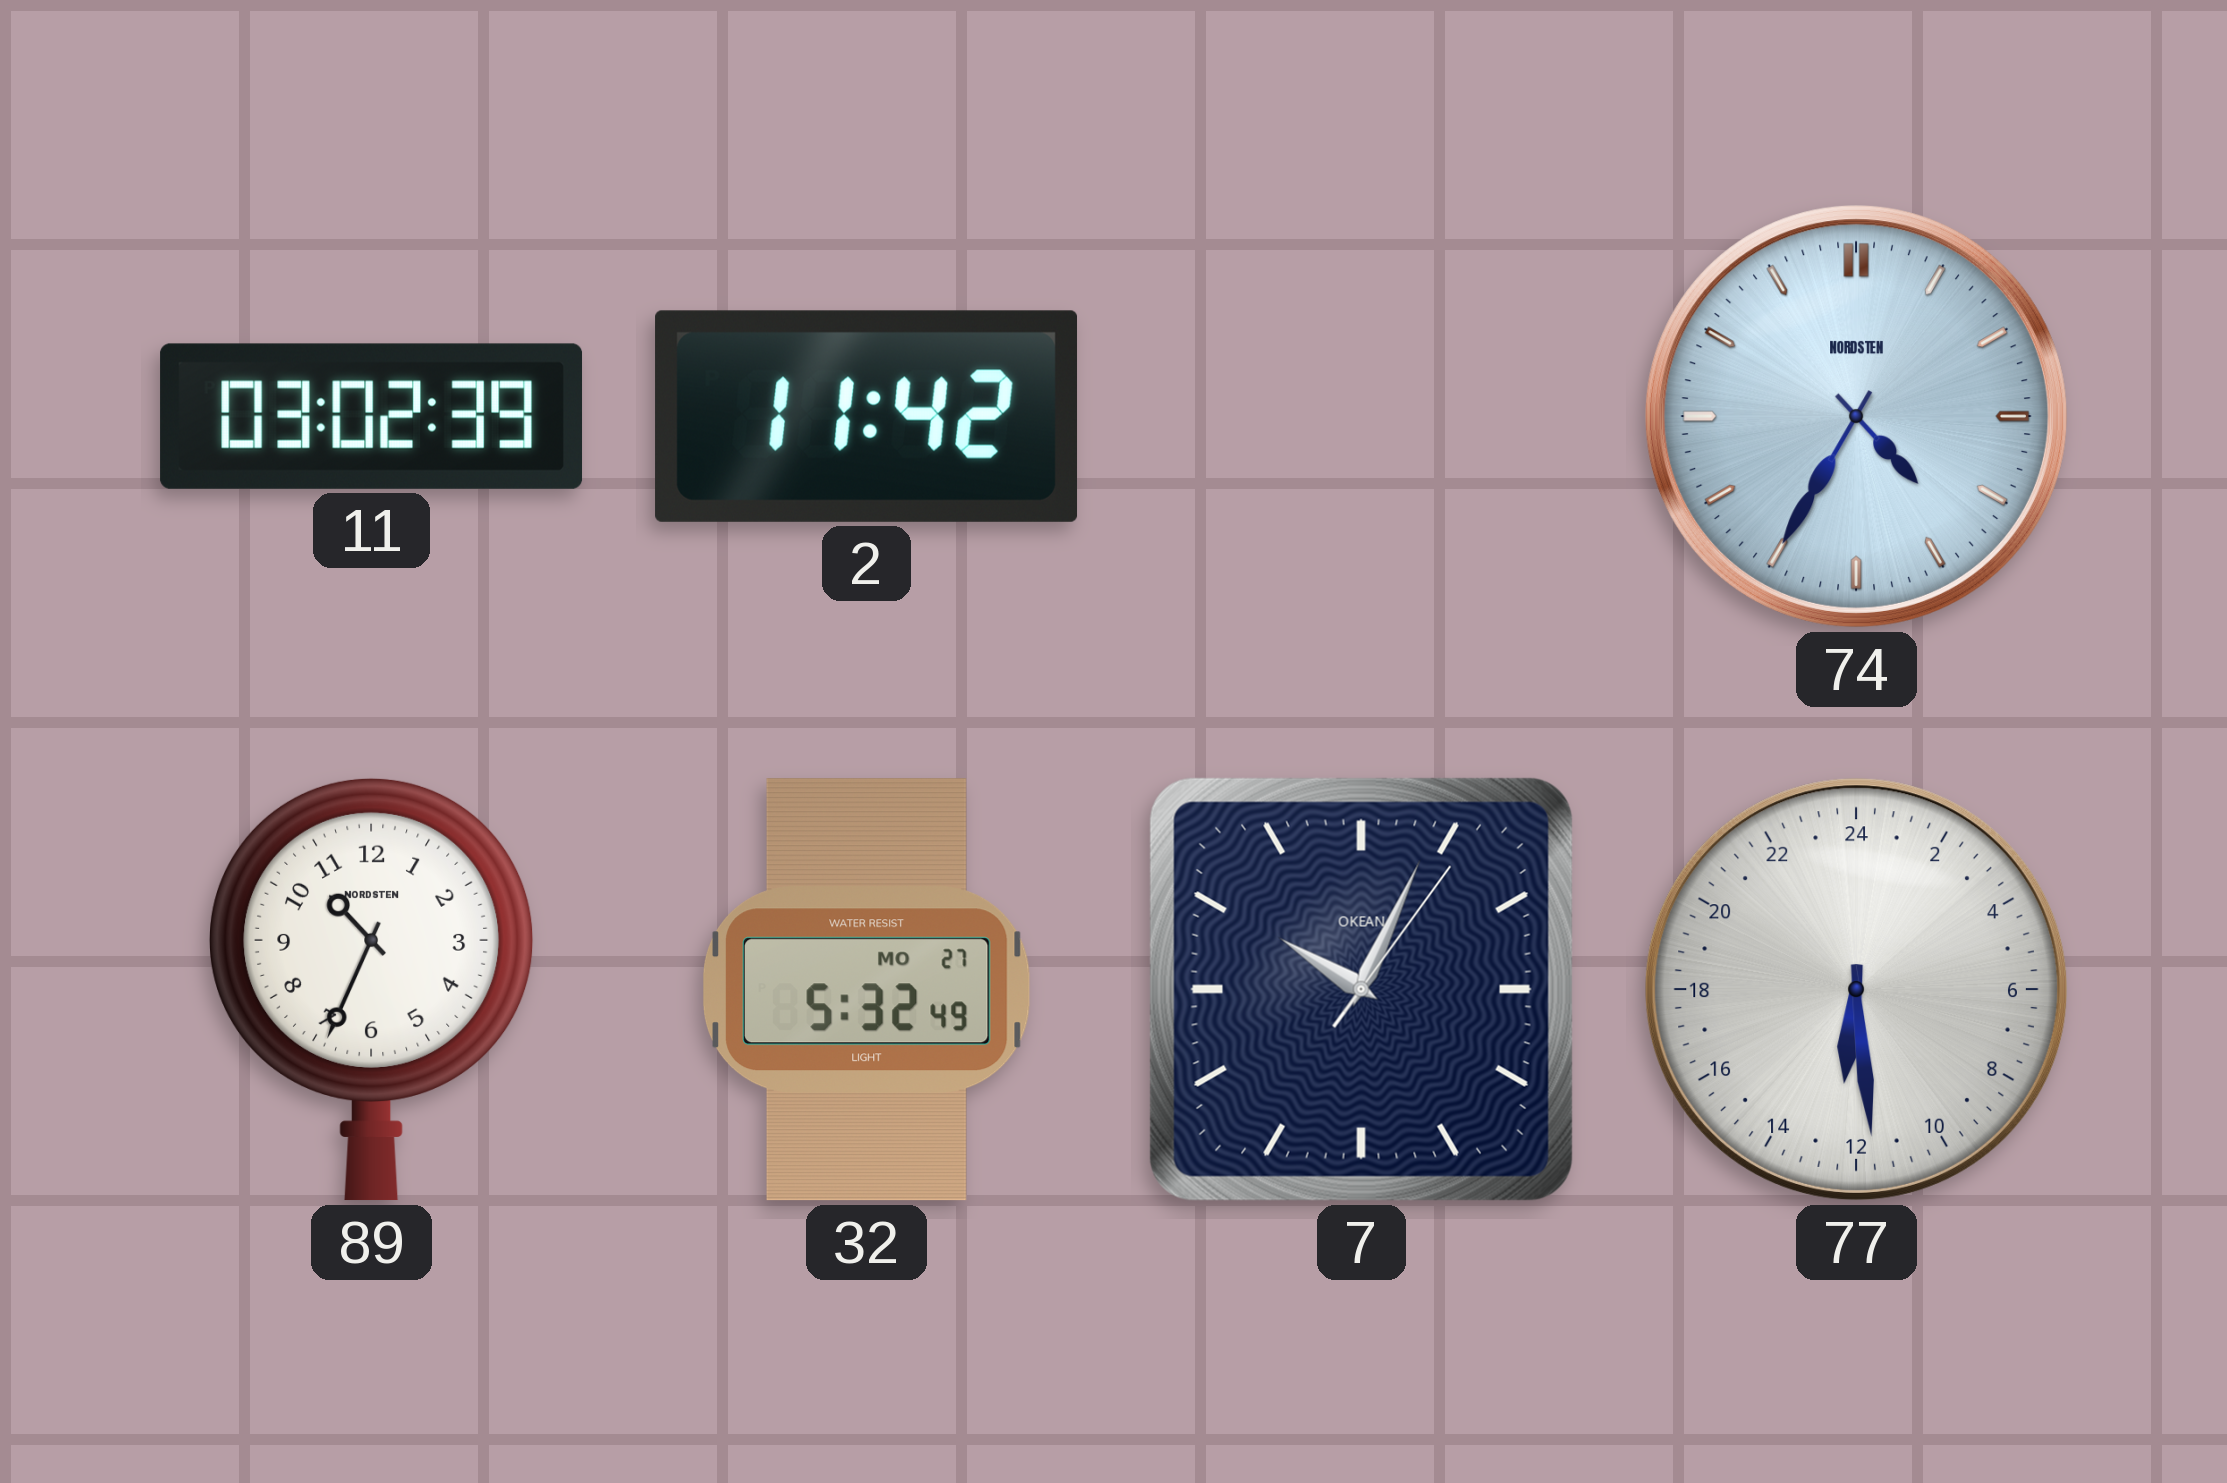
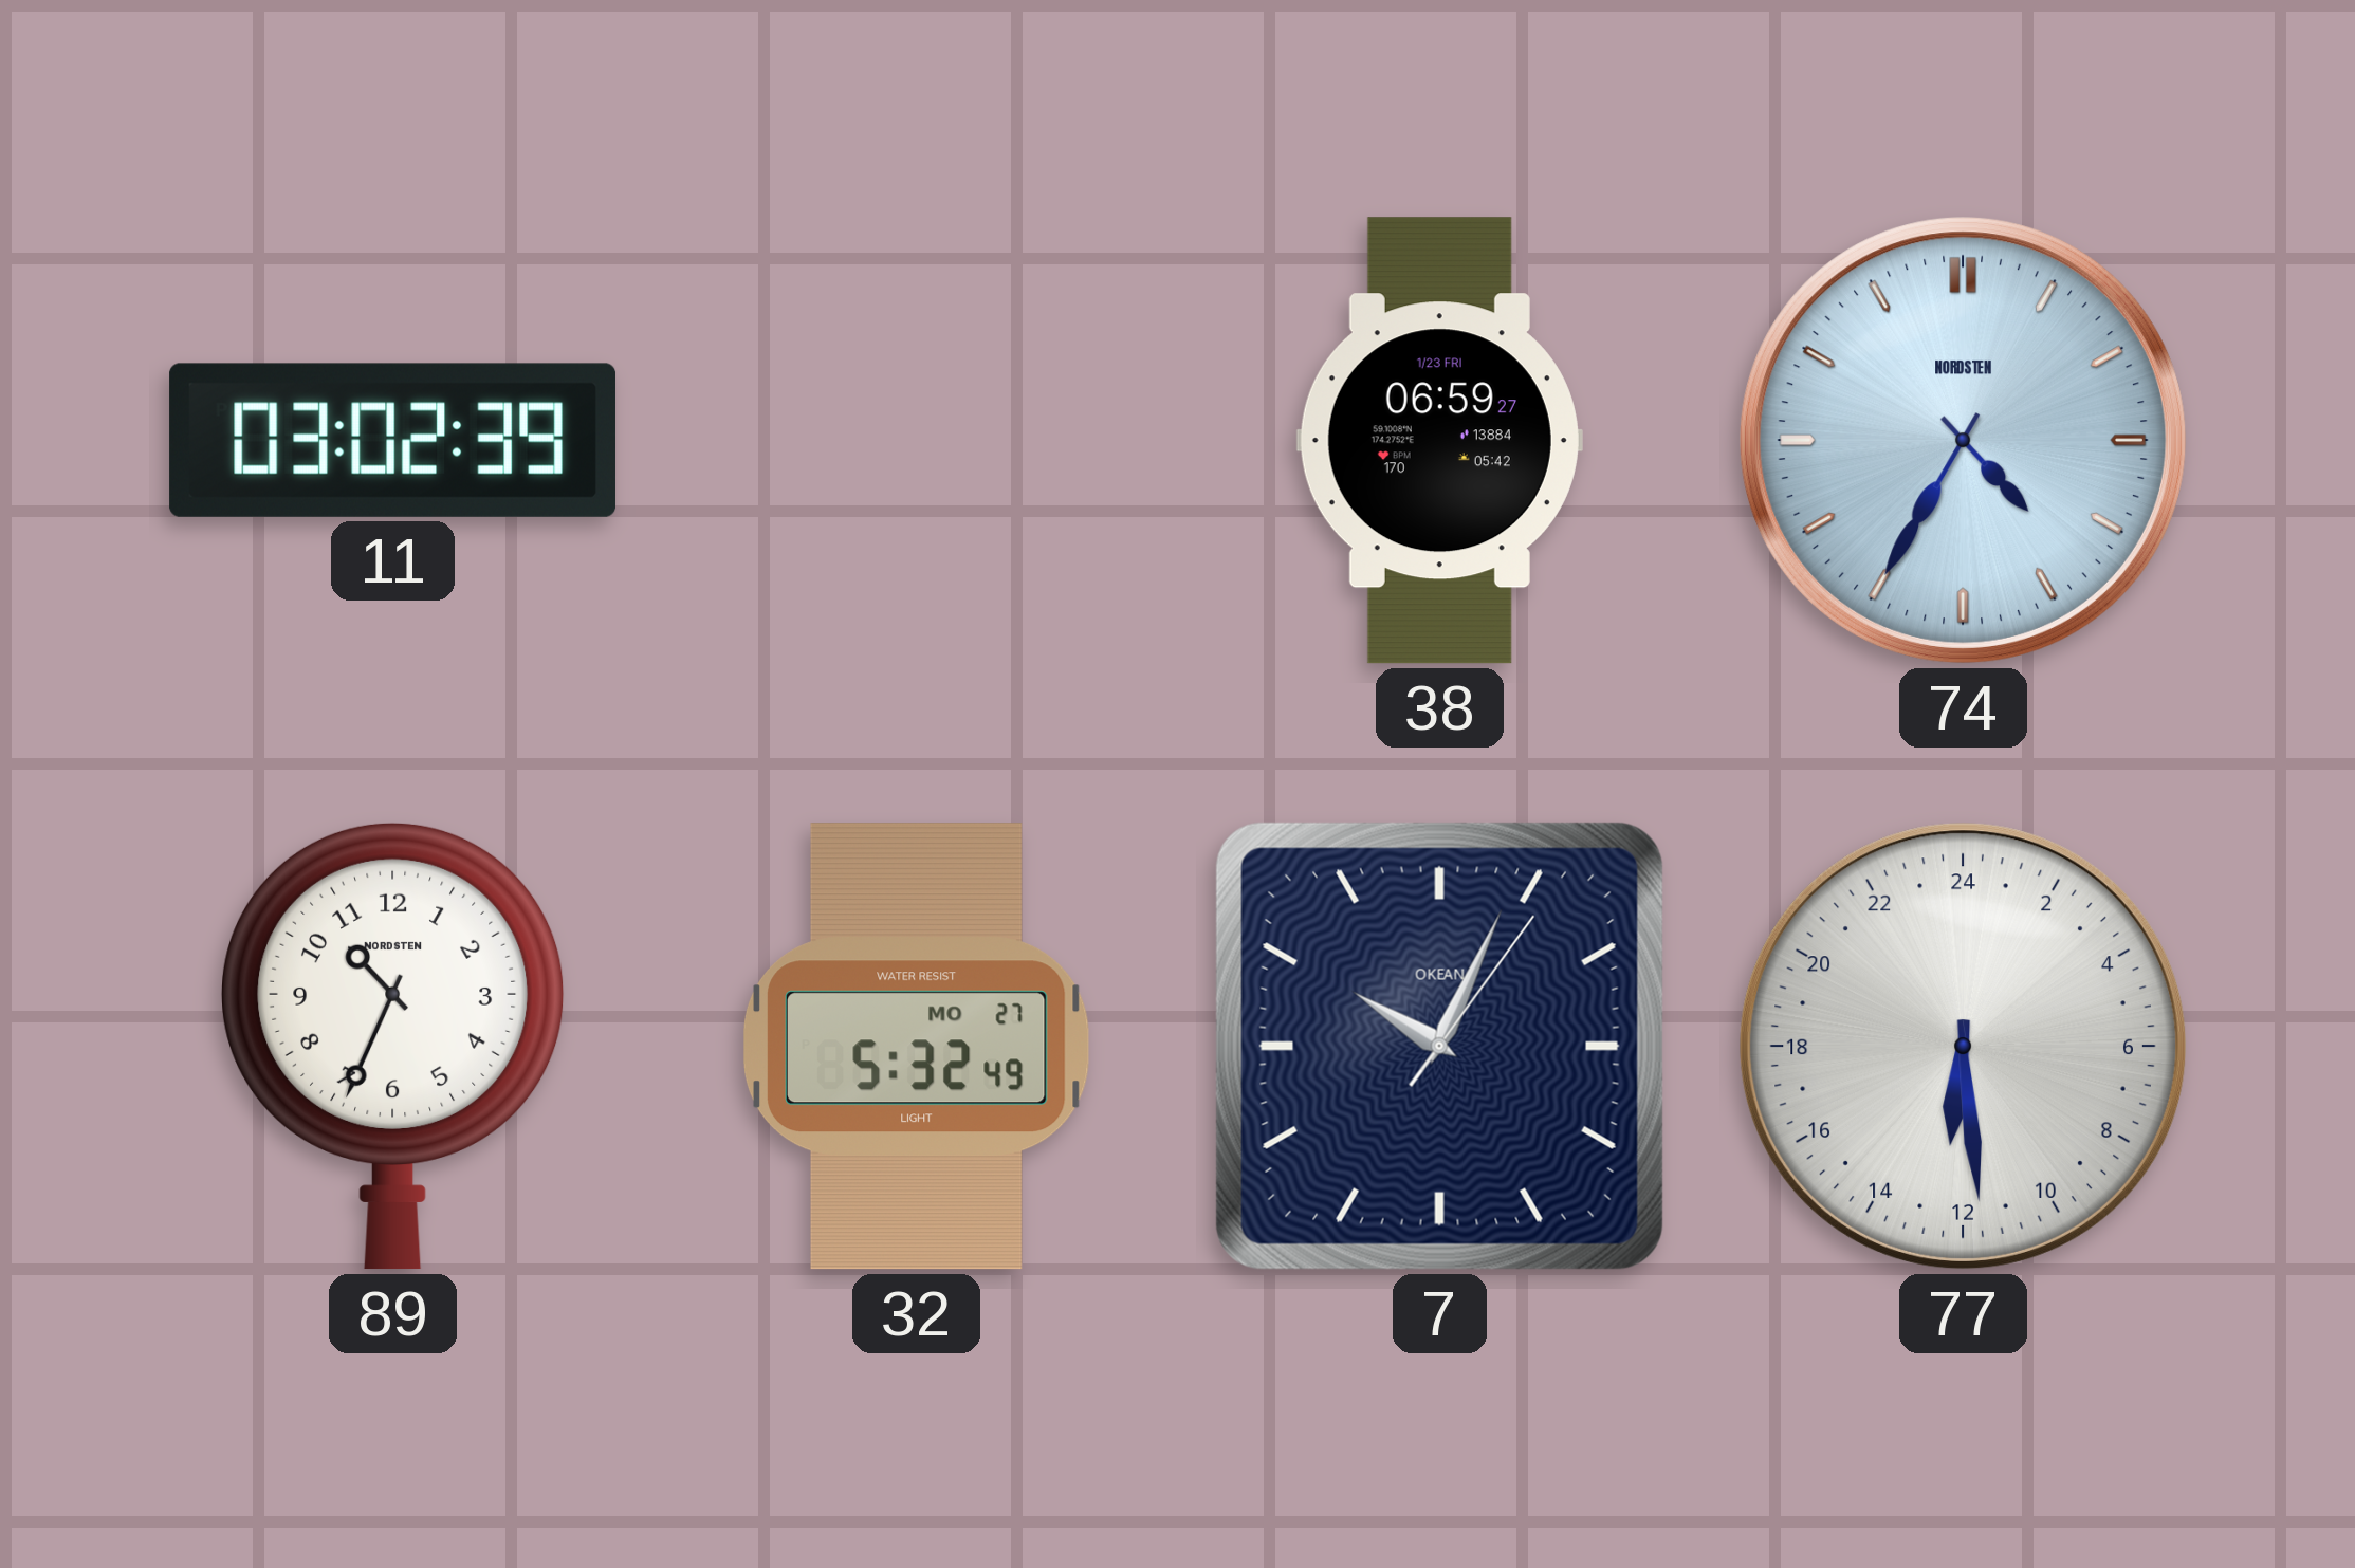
2: 11:42 -> none
38: none -> 06:59
